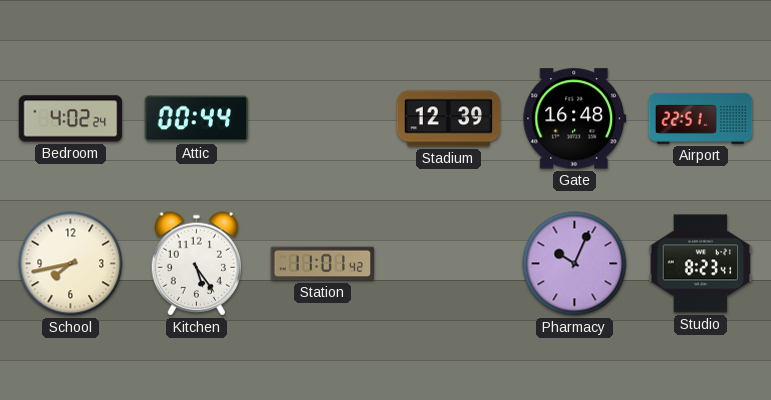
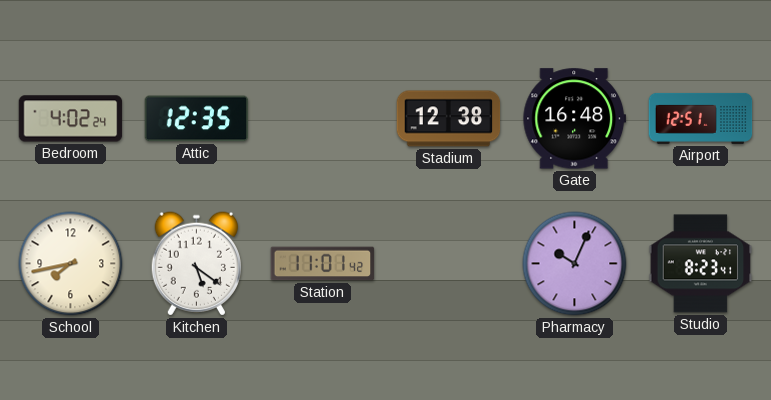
Attic: 00:44 -> 12:35
Stadium: 12:39 -> 12:38
Airport: 22:51 -> 12:51
Kitchen: 5:24 -> 5:21
